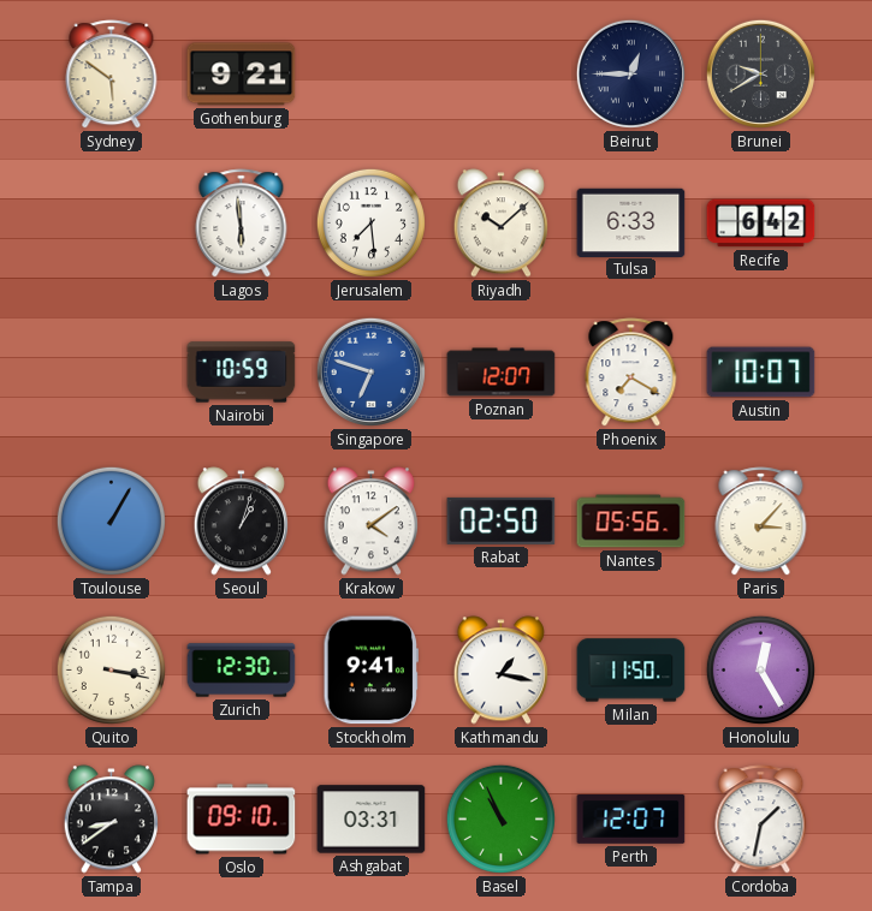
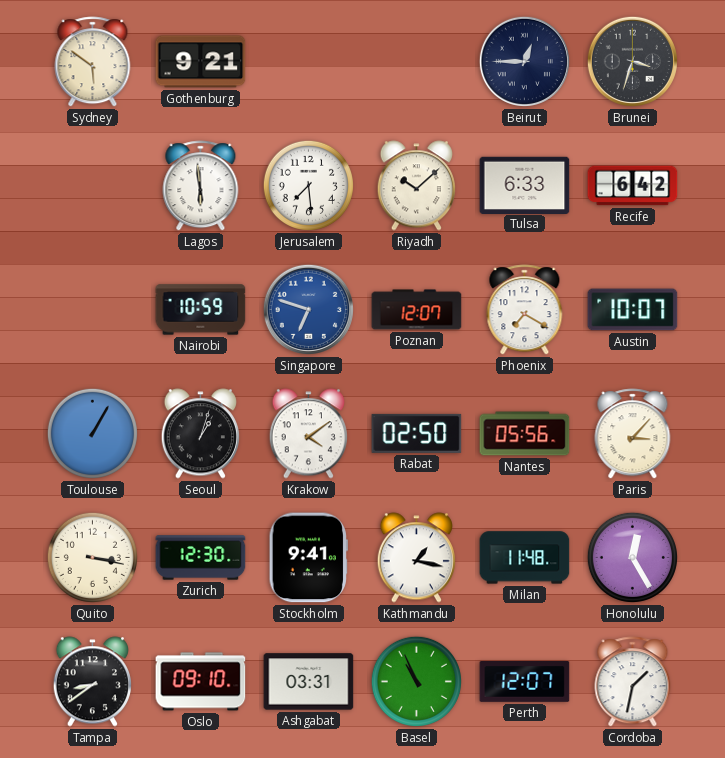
Brunei: 9:40 -> 3:33
Milan: 11:50 -> 11:48
